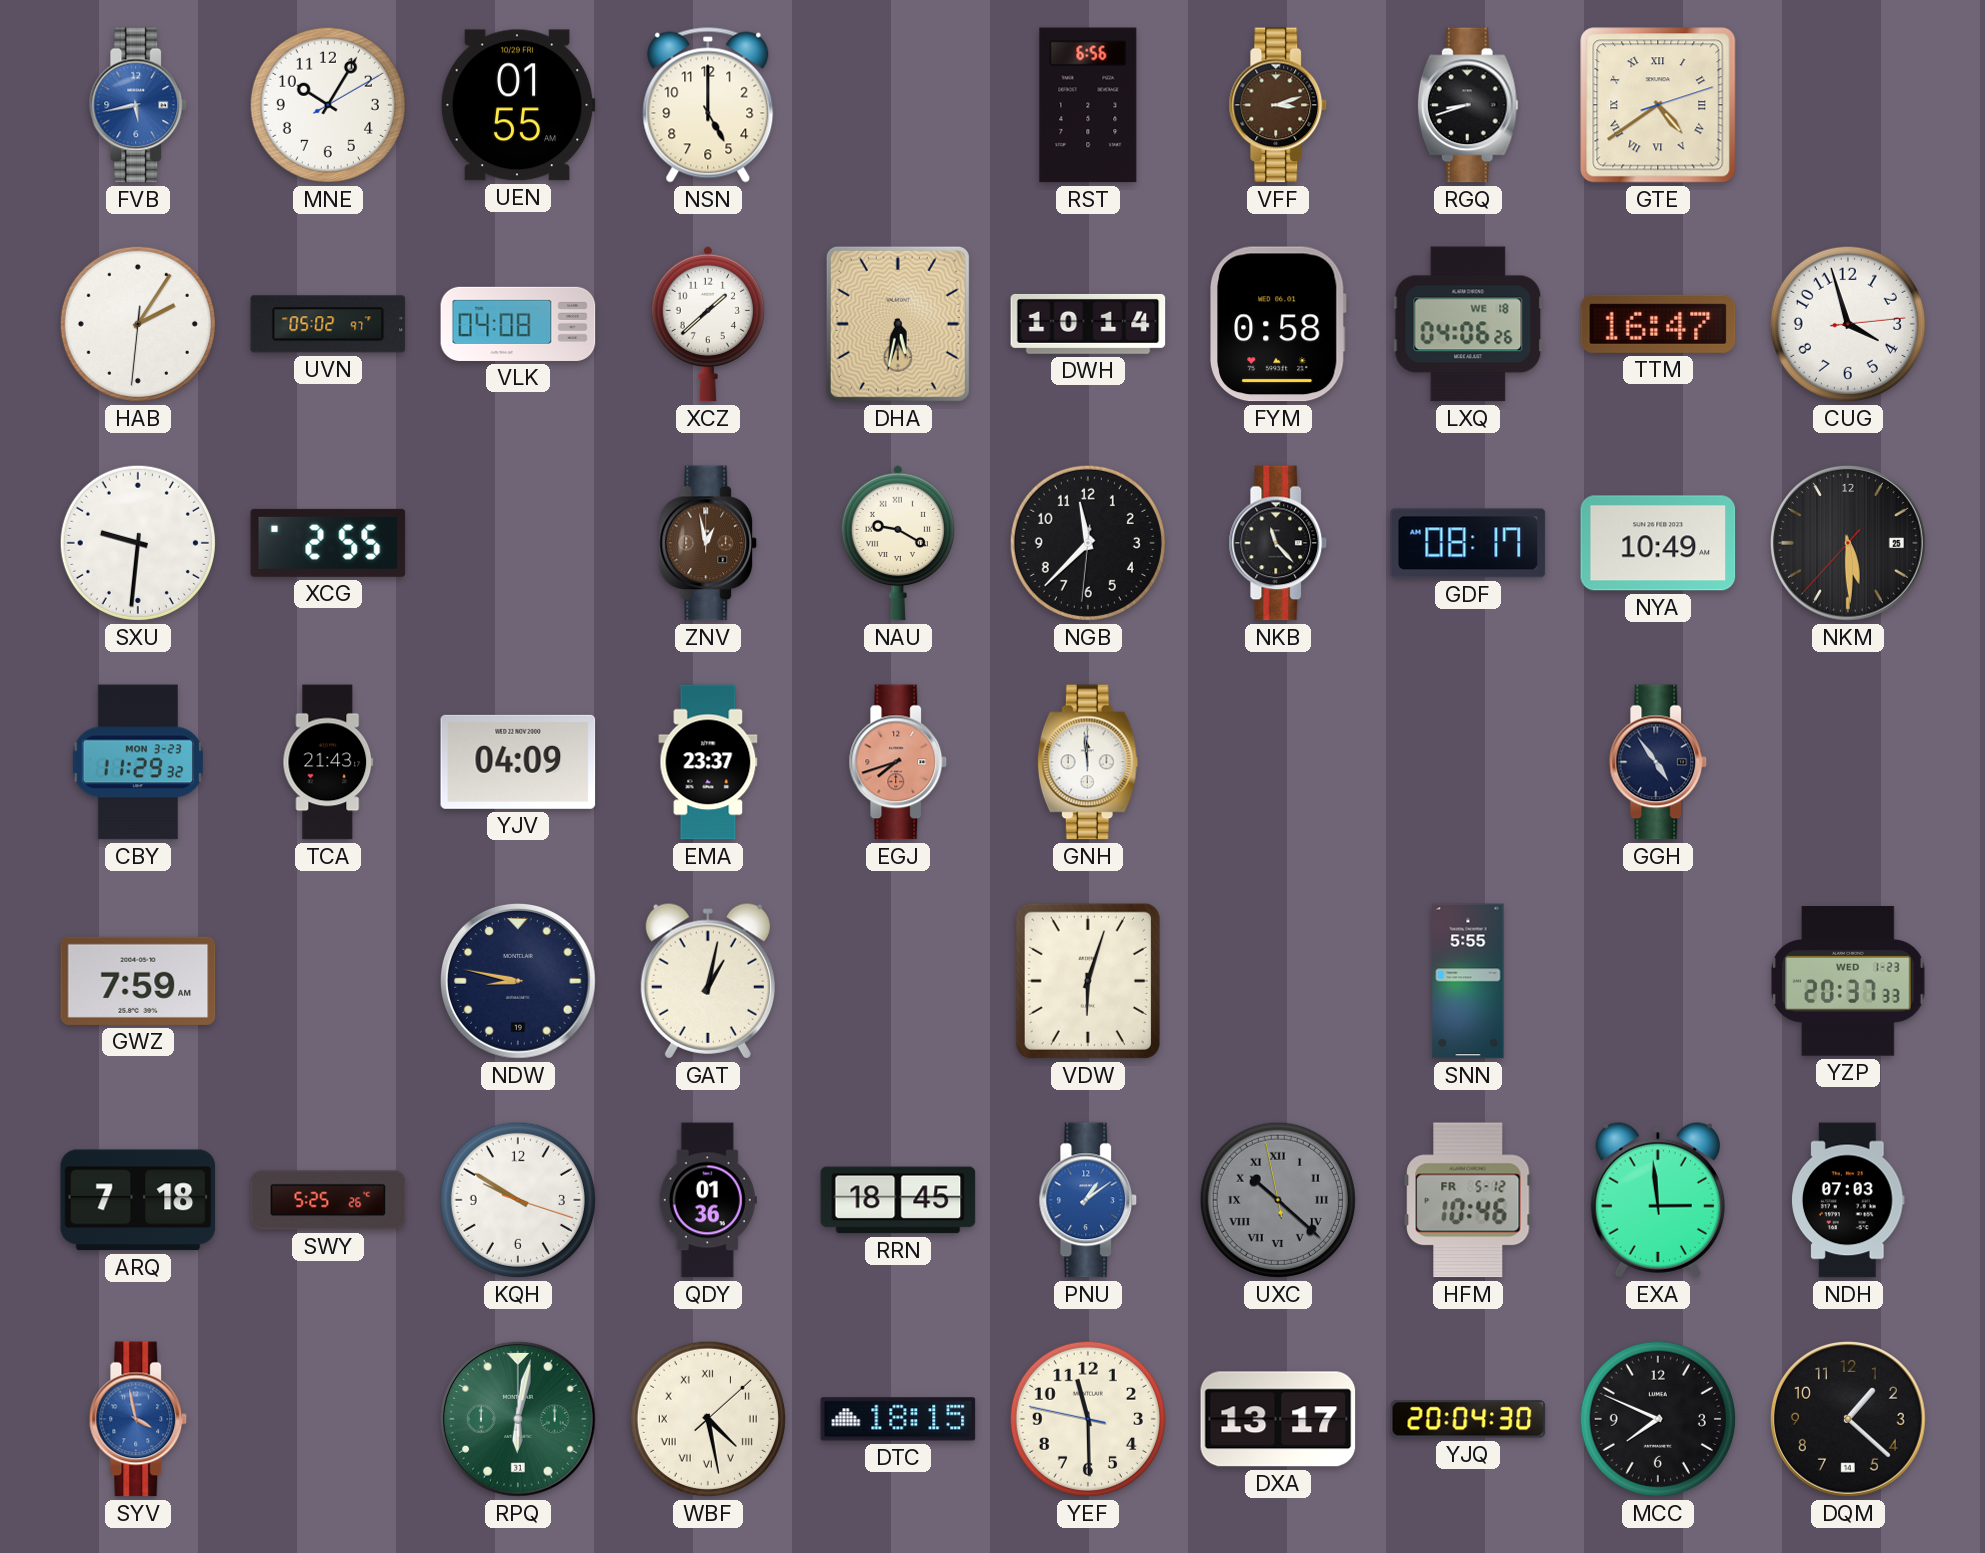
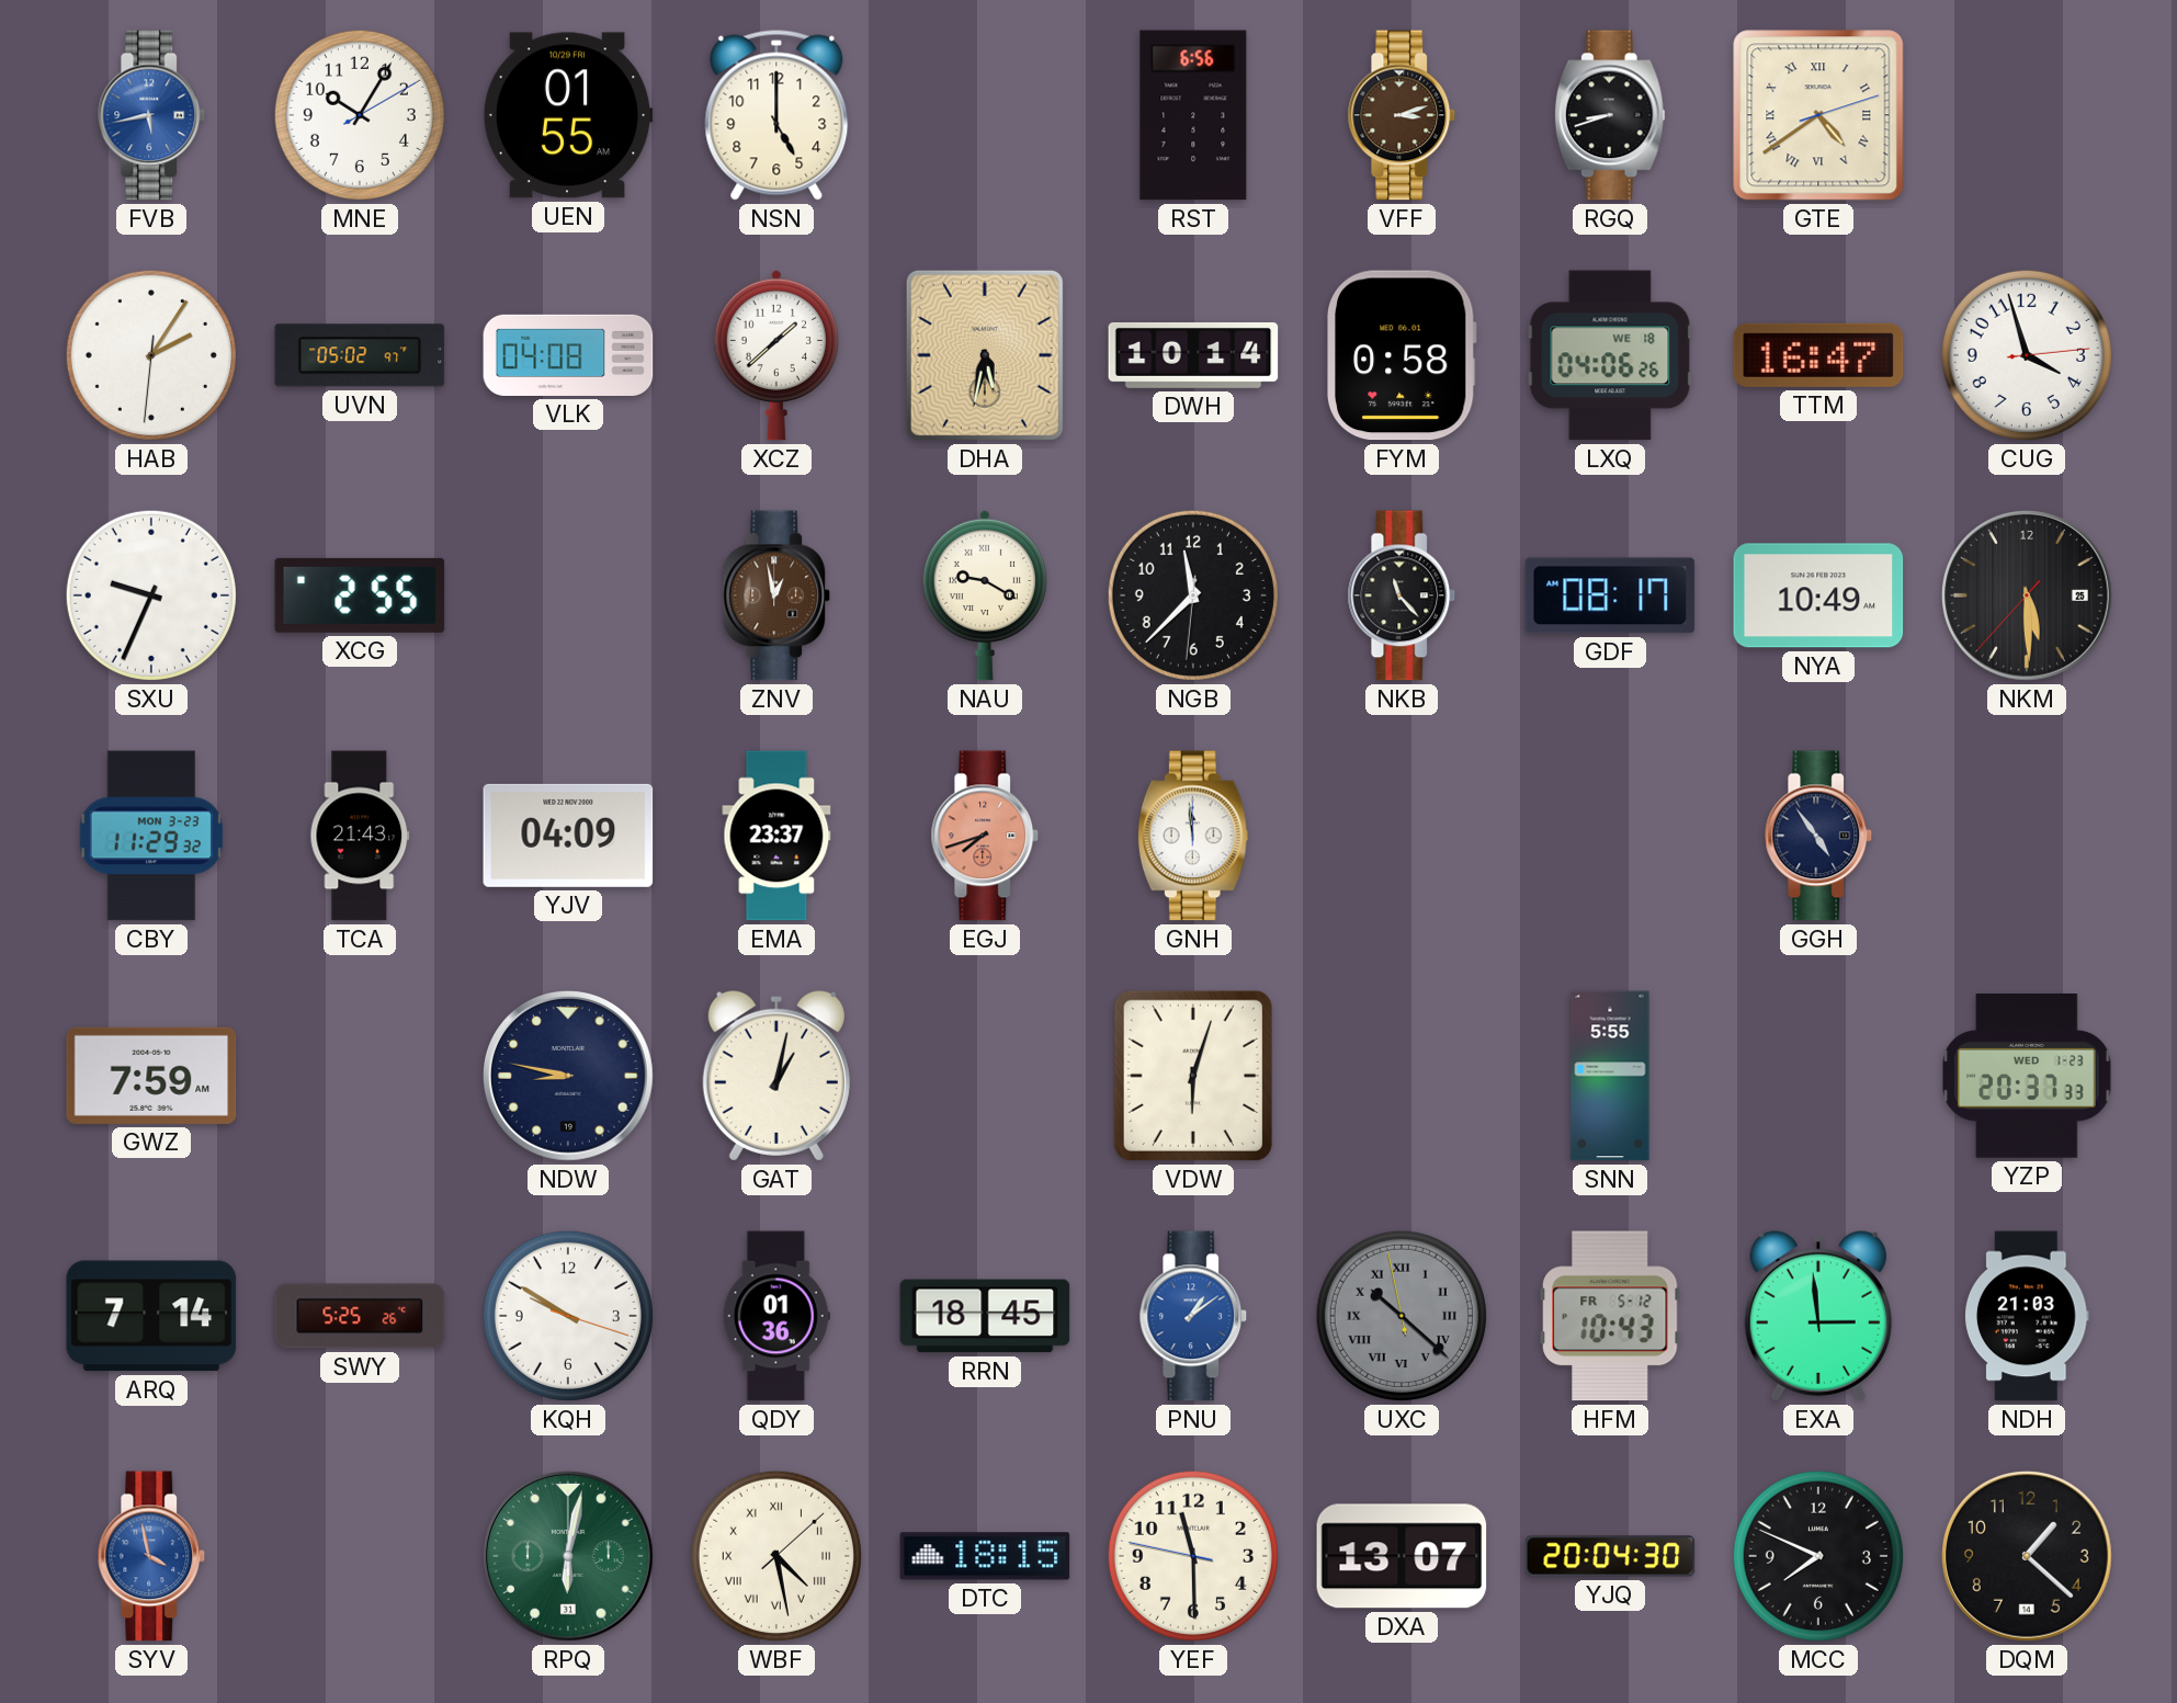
SXU: 9:31 -> 9:34
ARQ: 7:18 -> 7:14
HFM: 10:46 -> 10:43
NDH: 07:03 -> 21:03
DXA: 13:17 -> 13:07
